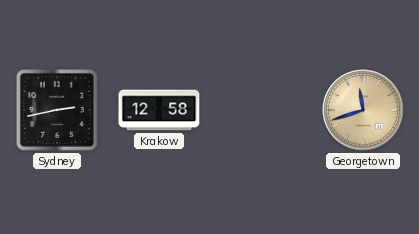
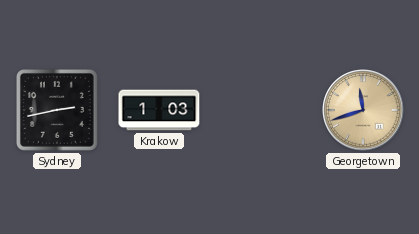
Krakow: 12:58 -> 1:03
